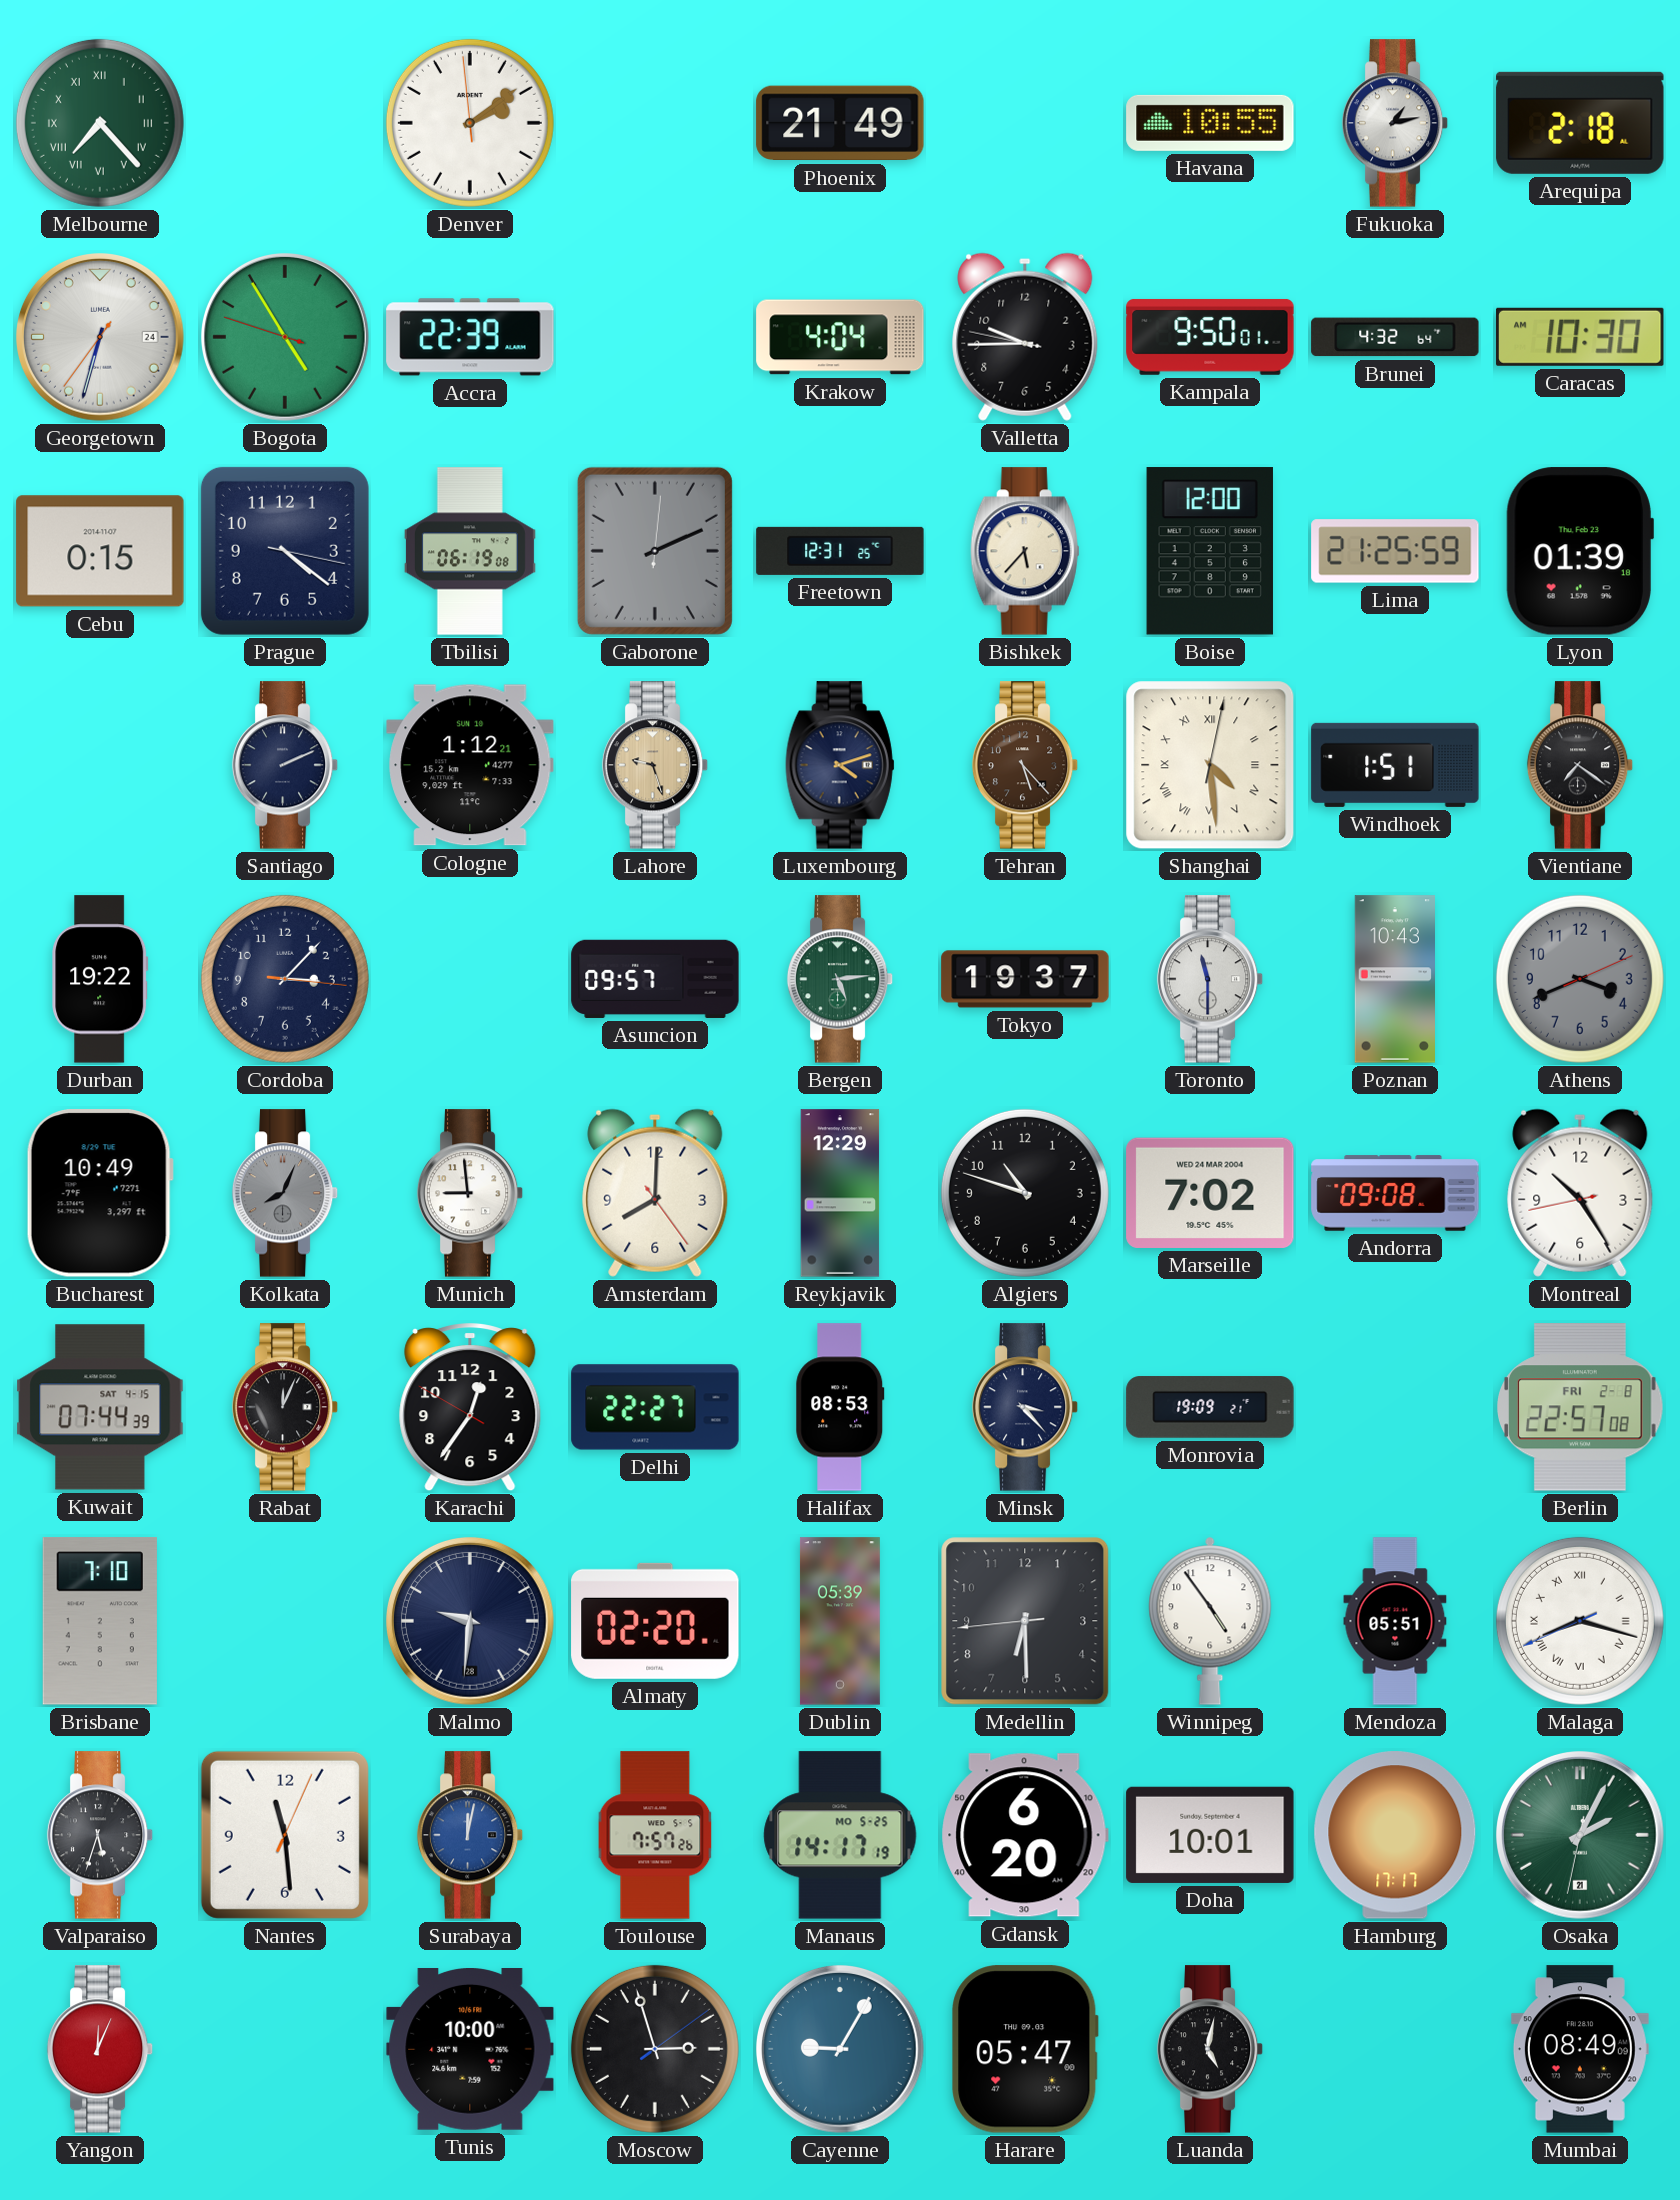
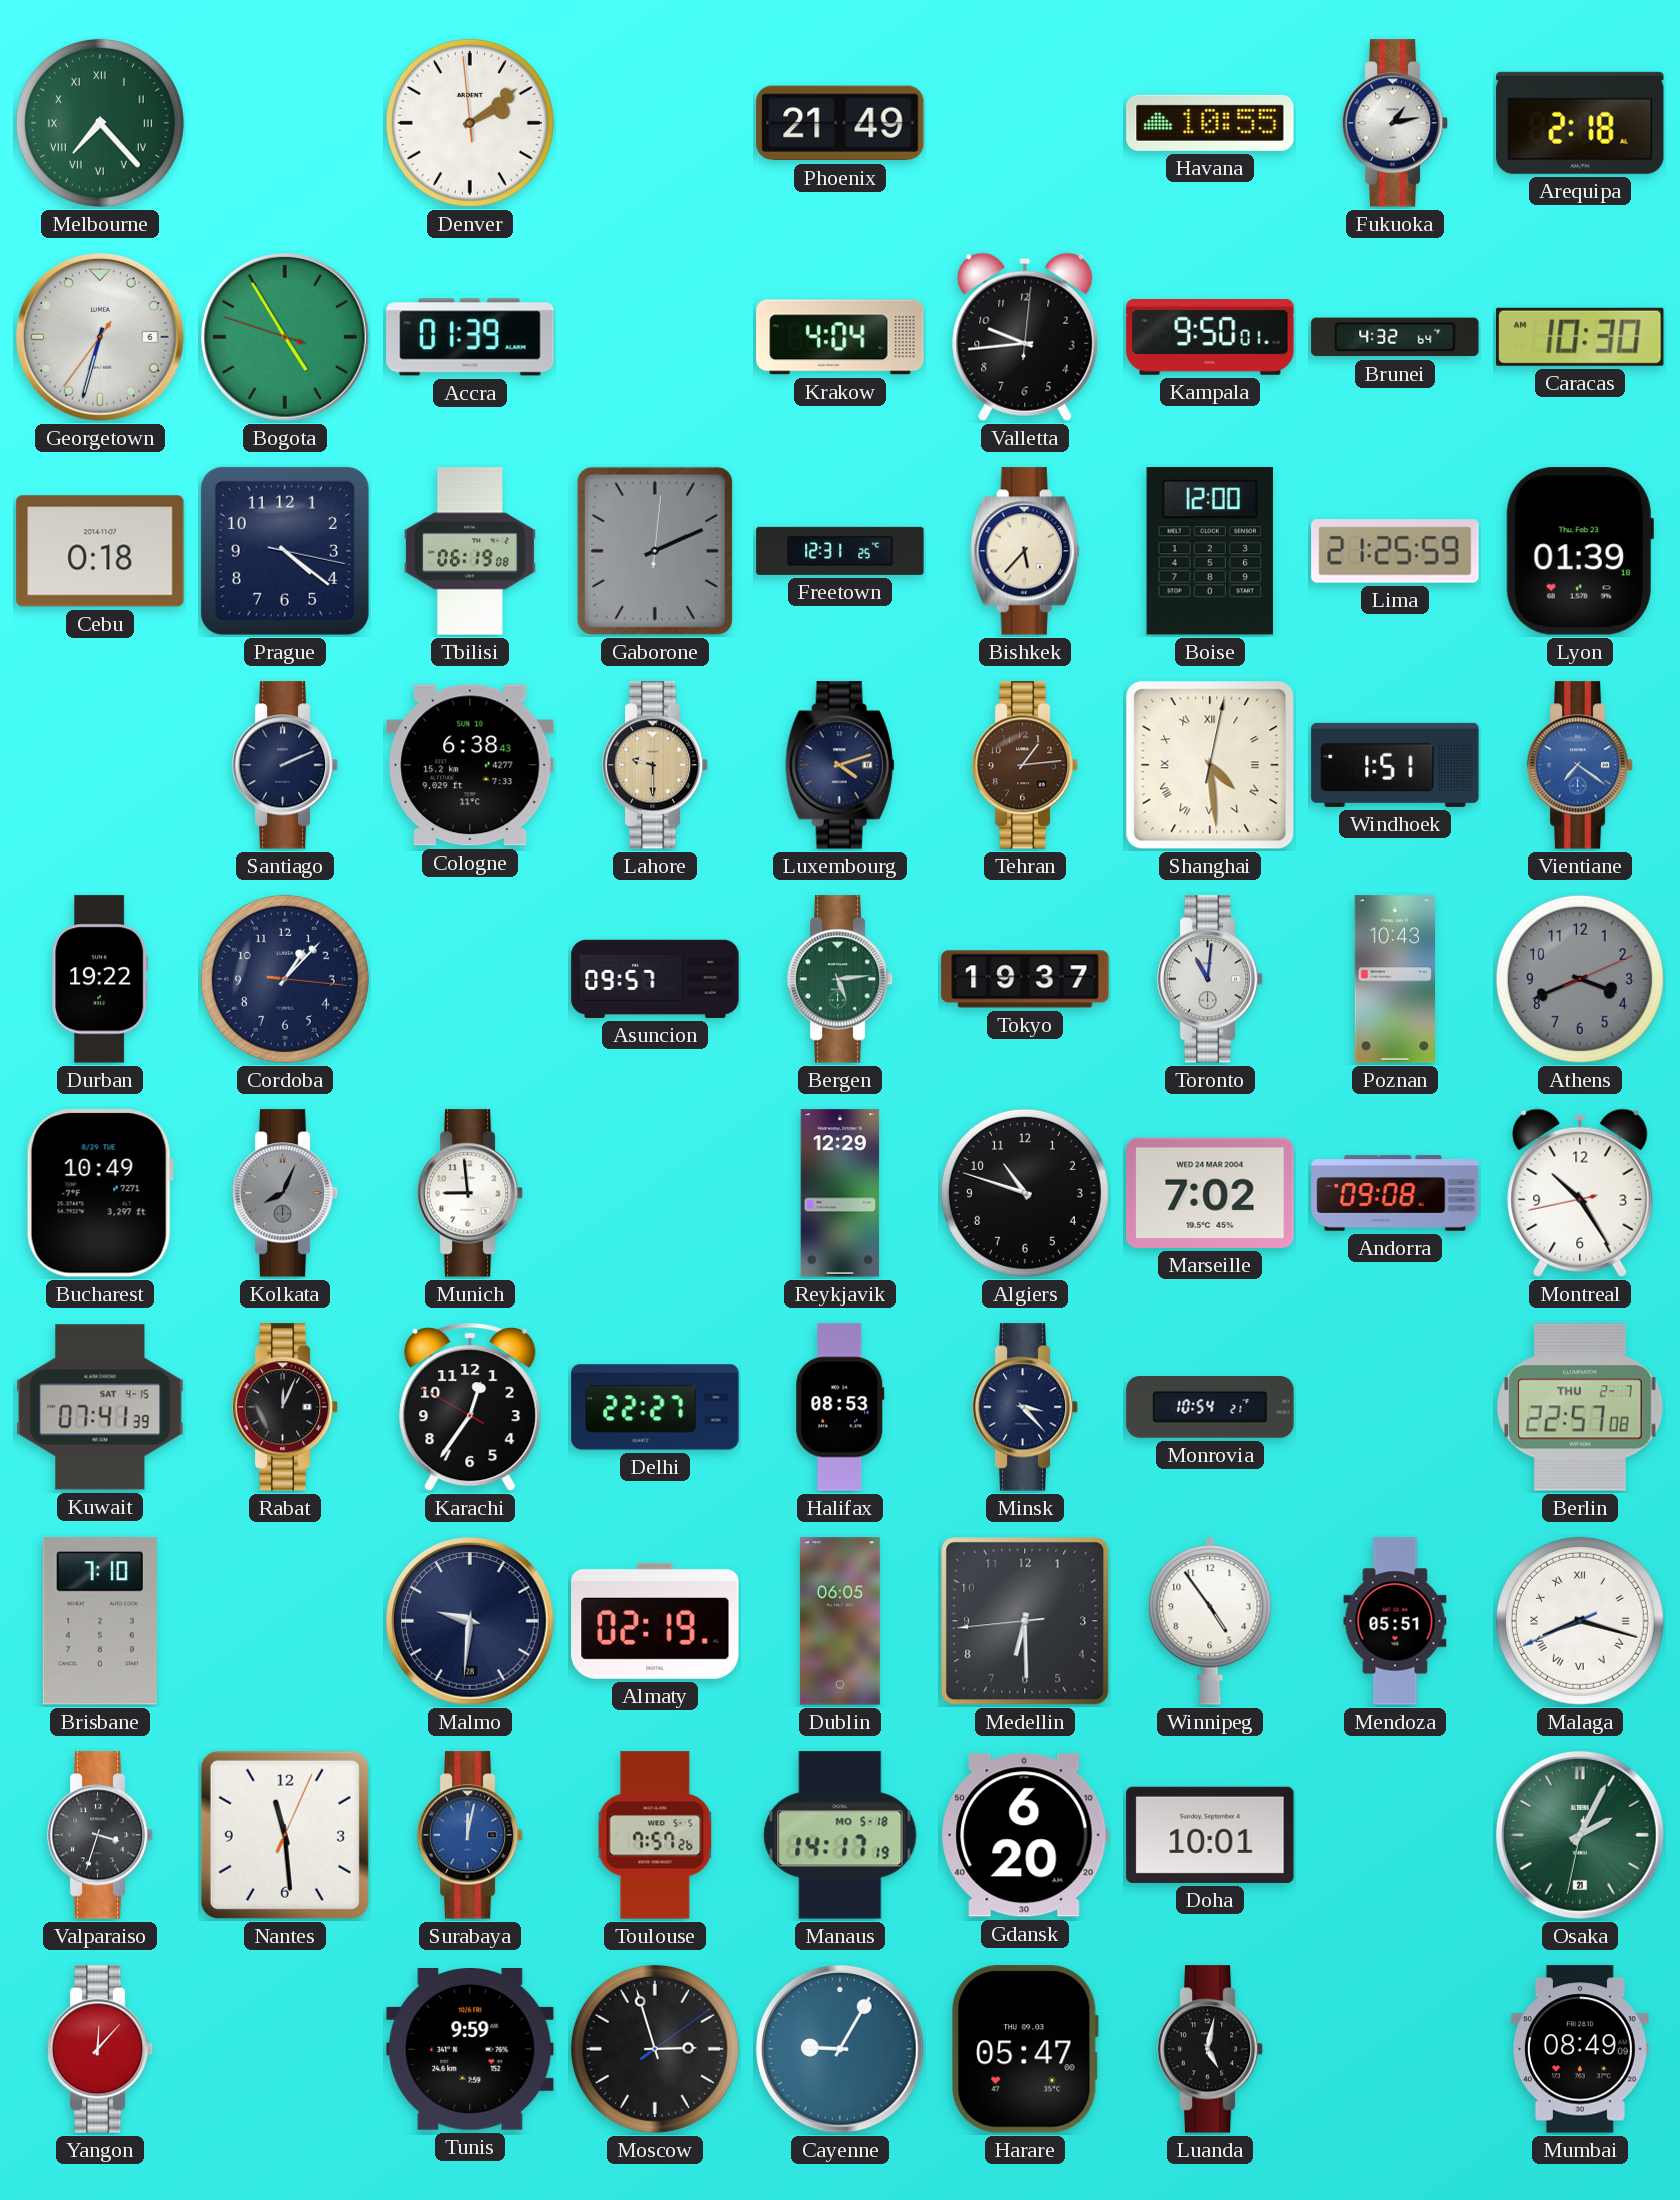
Georgetown date: 24 -> 6
Accra: 22:39 -> 01:39
Valletta: 9:44:47 -> 9:44:01
Cebu: 0:15 -> 0:18
Cologne: 1:12 -> 6:38
Lahore: 9:27 -> 9:30
Tehran: 5:23 -> 1:14
Vientiane dial: black -> blue
Cordoba: 3:07 -> 1:07
Toronto: 11:30 -> 11:01
Amsterdam: 8:00 -> none
Kuwait: 07:44 -> 07:41
Monrovia: 19:09 -> 10:54
Berlin date: FRI 2-8 -> THU 2-7
Almaty: 02:20 -> 02:19
Dublin: 05:39 -> 06:05
Valparaiso: 5:33 -> 3:33
Manaus date: MO 5-25 -> MO 5-18
Hamburg: 17:17 -> none
Yangon: 12:04 -> 12:07
Tunis: 10:00 -> 9:59
